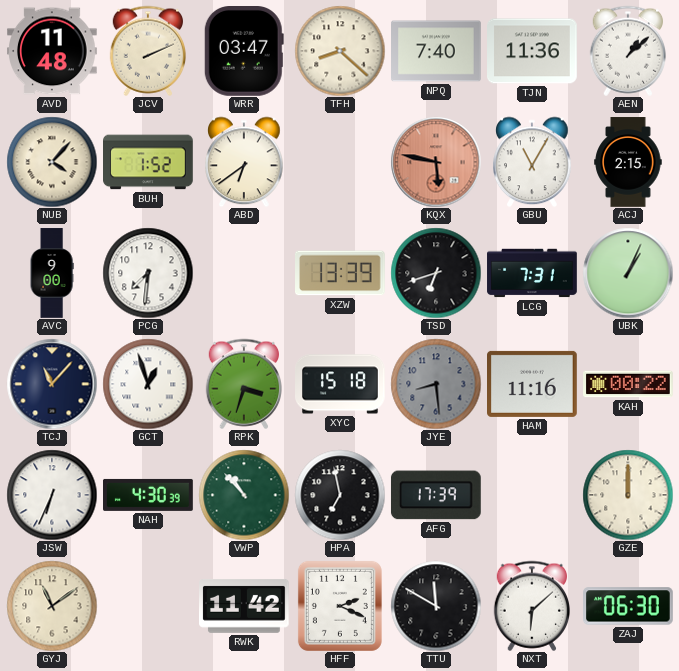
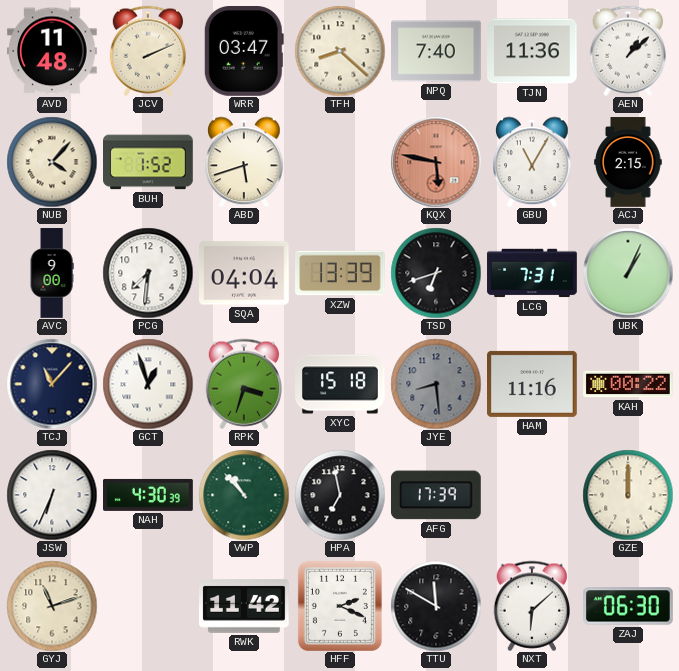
ABD: 6:39 -> 5:42
SQA: none -> 04:04
GYJ: 11:09 -> 11:12
